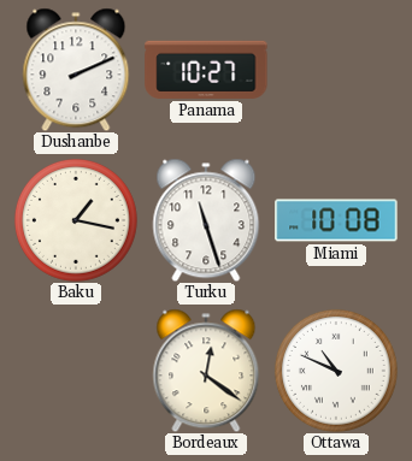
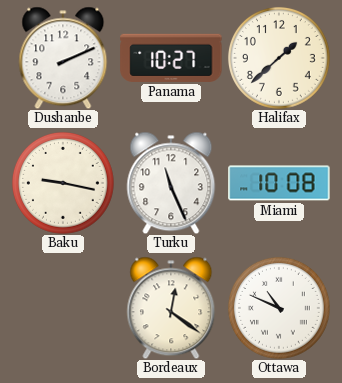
Halifax: none -> 1:38
Baku: 1:17 -> 9:17
Turku: 11:27 -> 11:26
